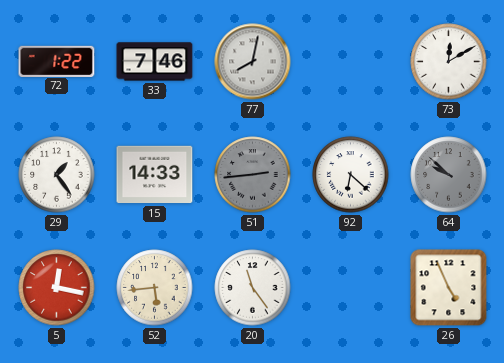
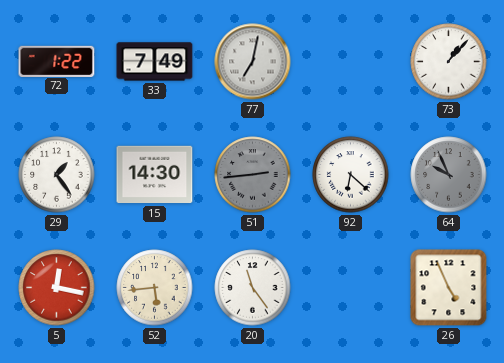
33: 7:46 -> 7:49
77: 8:02 -> 7:02
73: 12:10 -> 1:07
15: 14:33 -> 14:30
64: 9:52 -> 9:56
